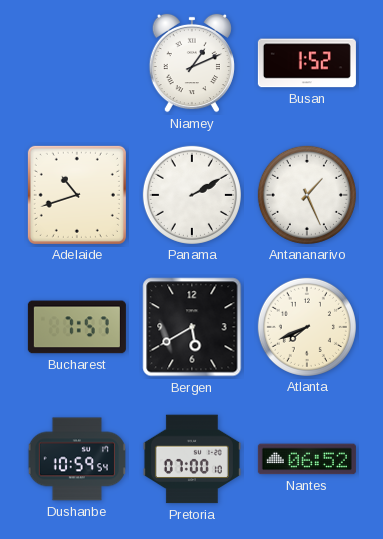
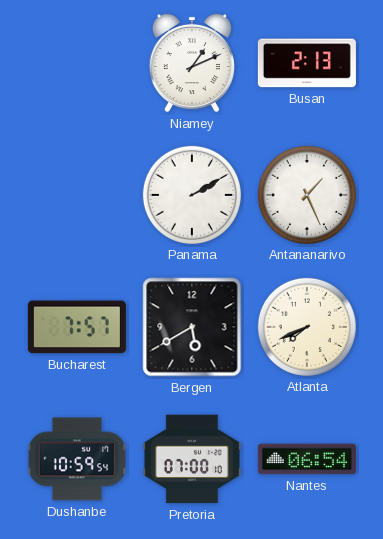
Busan: 1:52 -> 2:13
Adelaide: 10:42 -> none
Nantes: 06:52 -> 06:54
